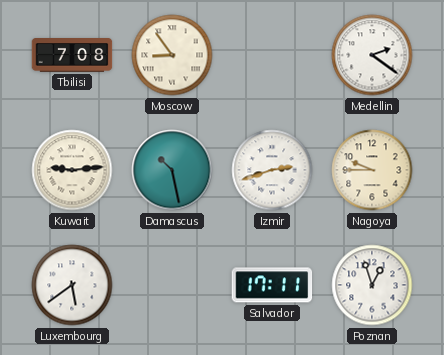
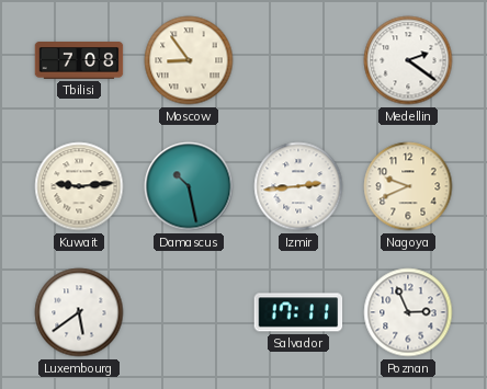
Izmir: 2:42 -> 2:44
Nagoya: 9:45 -> 9:41
Poznan: 12:57 -> 2:56
